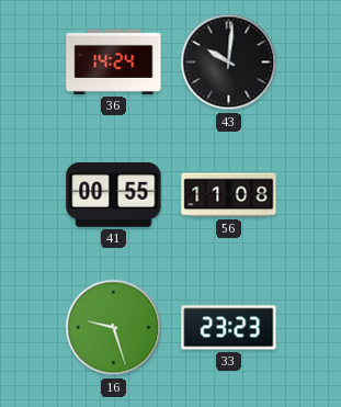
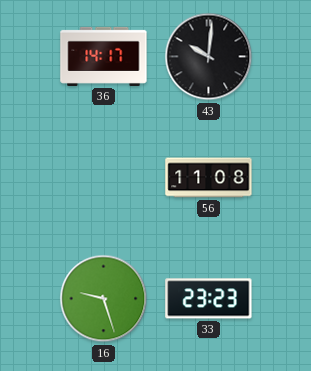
36: 14:24 -> 14:17
41: 00:55 -> none
